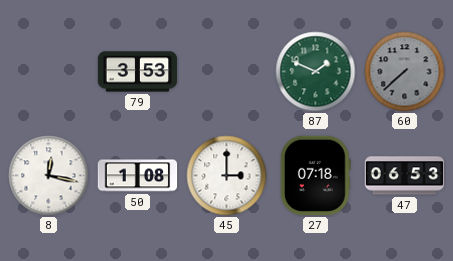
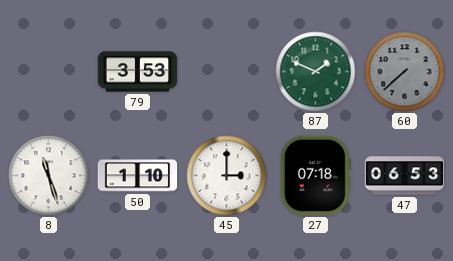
8: 12:17 -> 11:27
50: 1:08 -> 1:10
